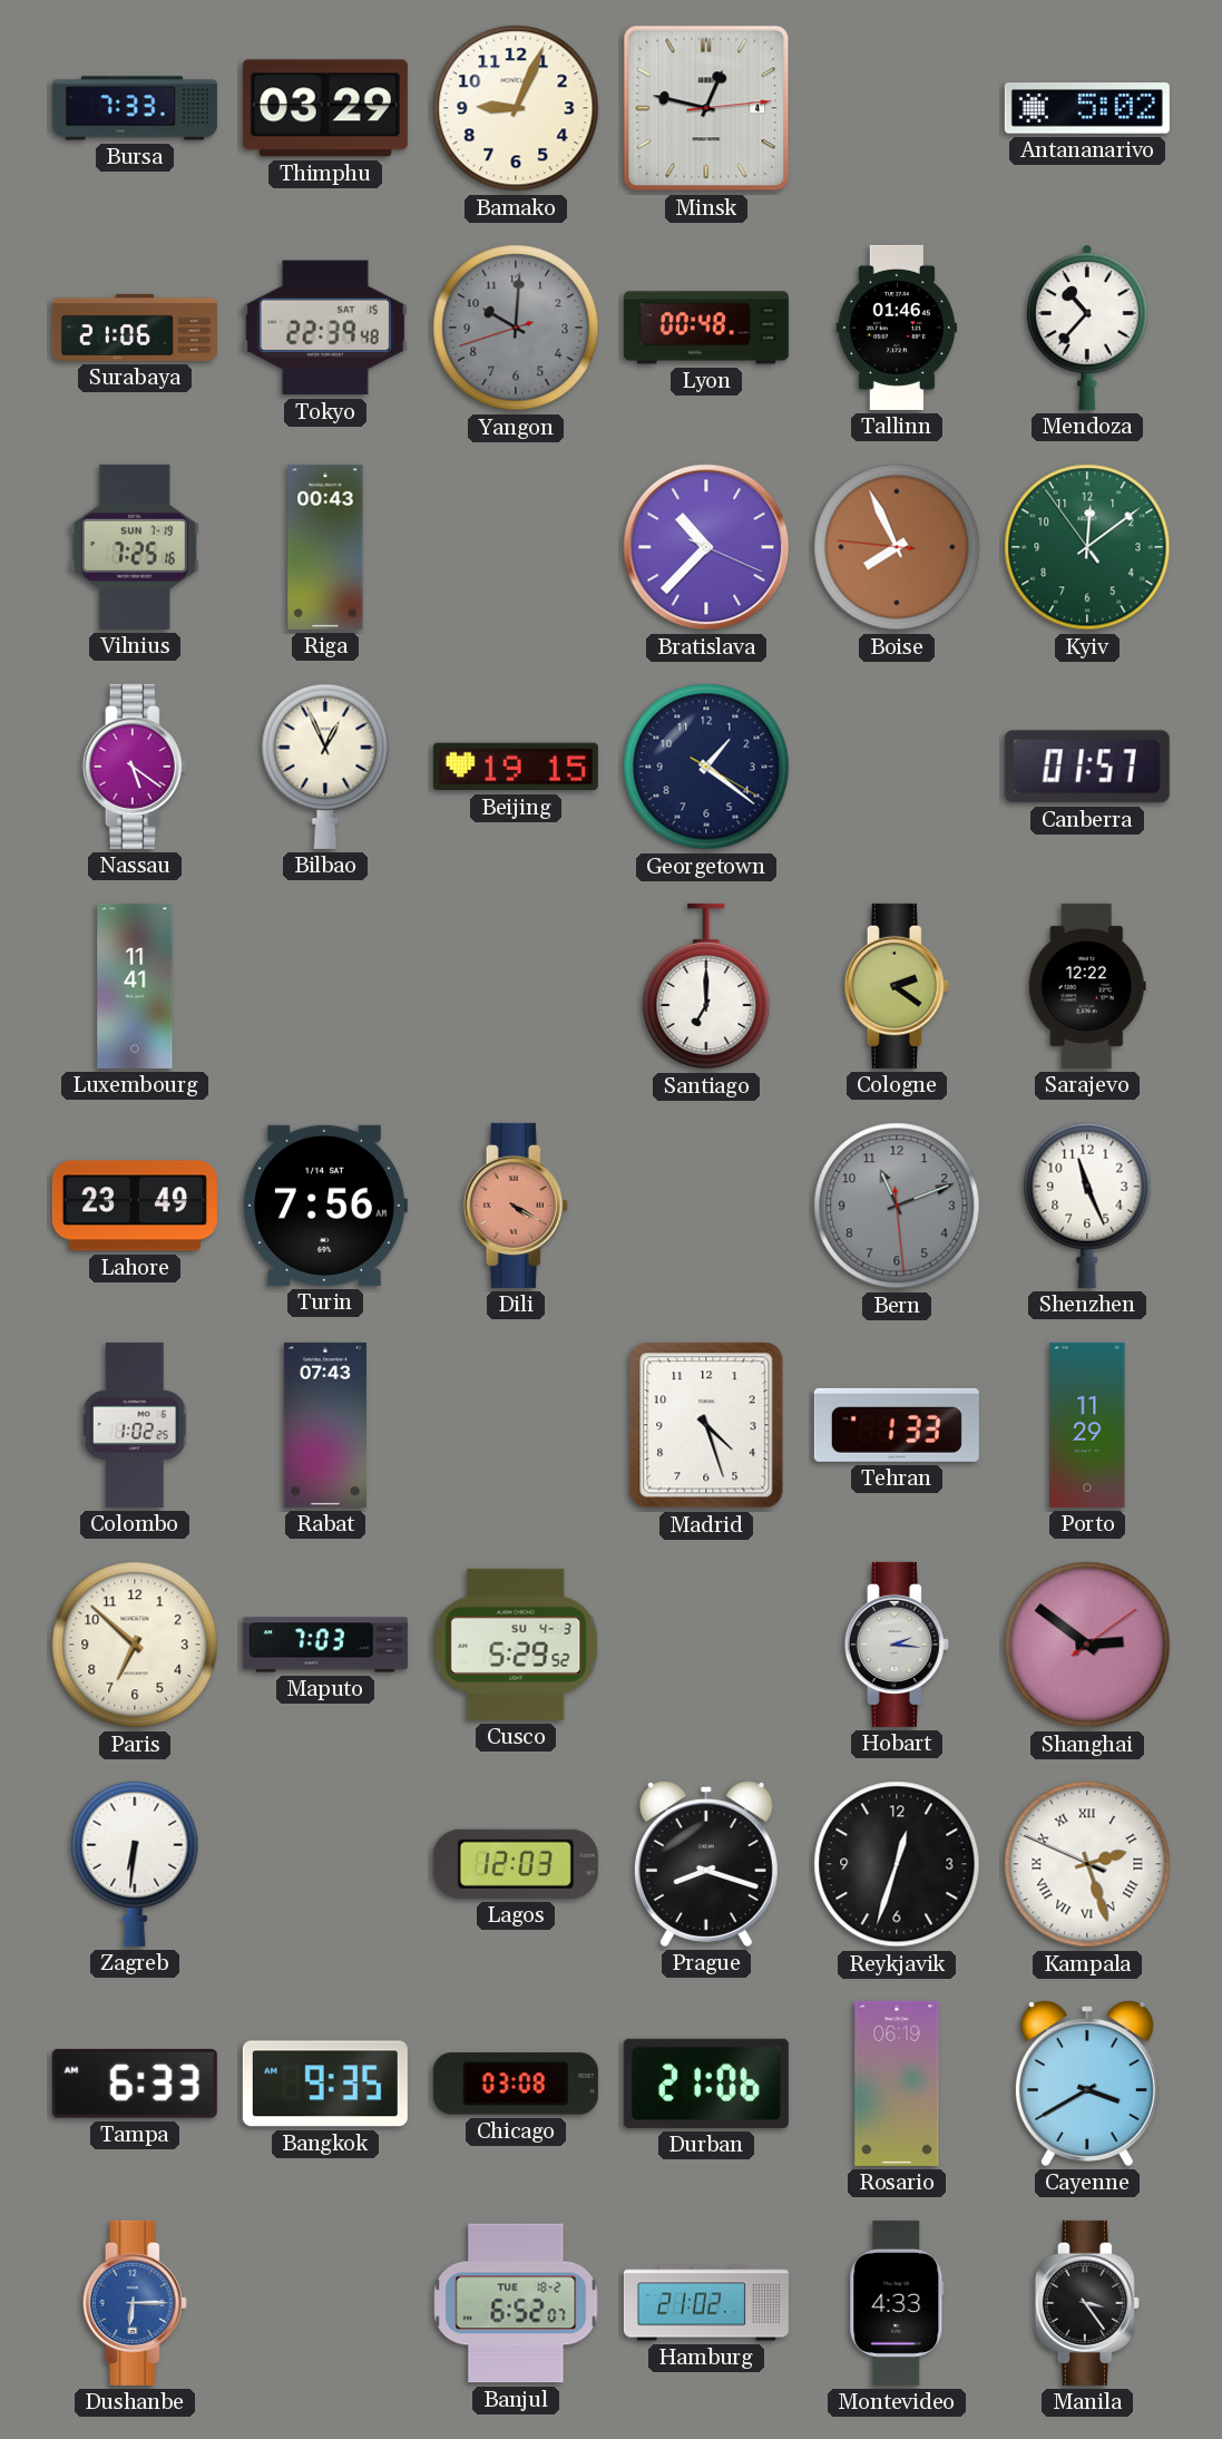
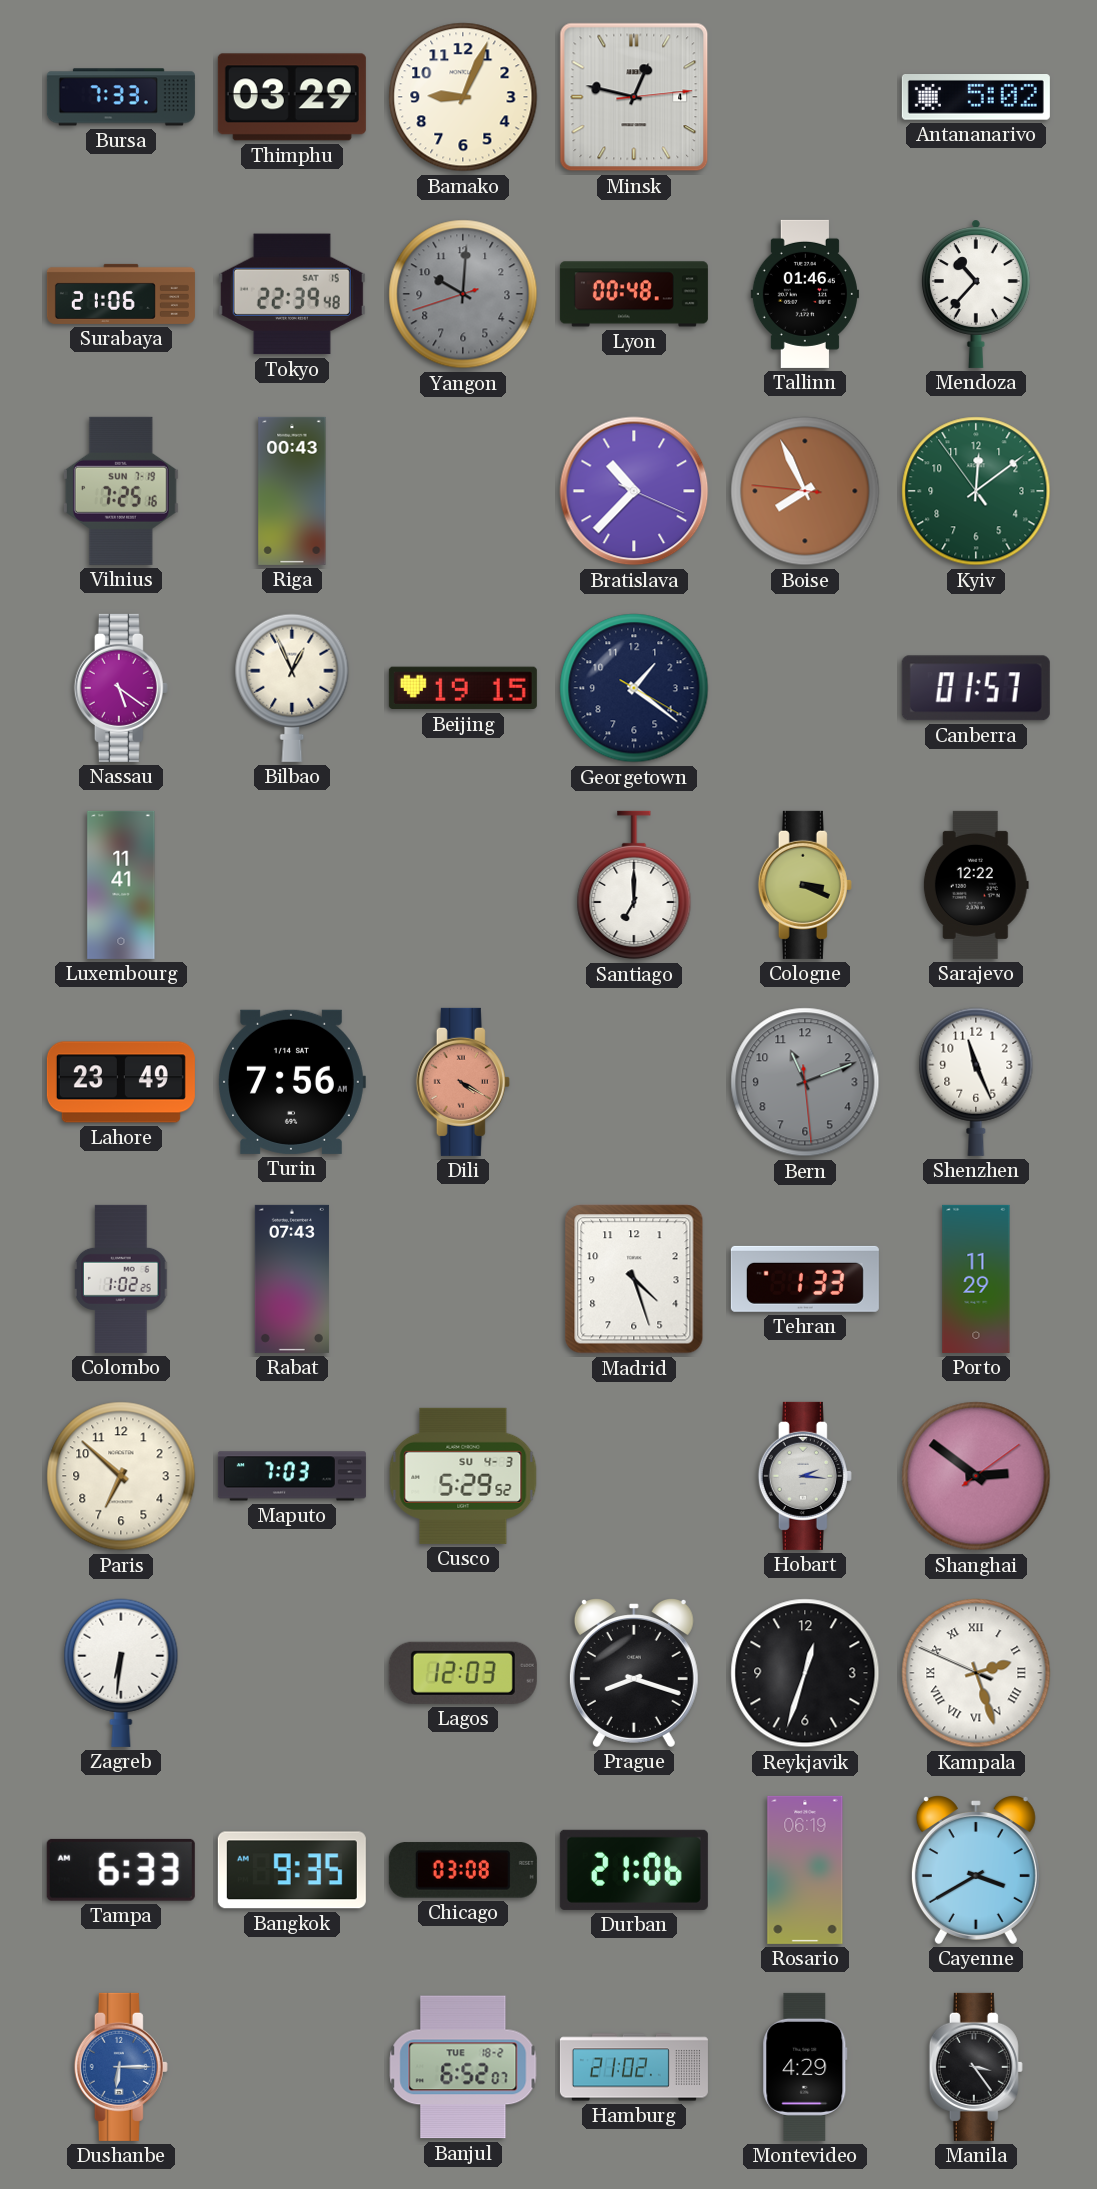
Cologne: 2:21 -> 3:19
Montevideo: 4:33 -> 4:29
